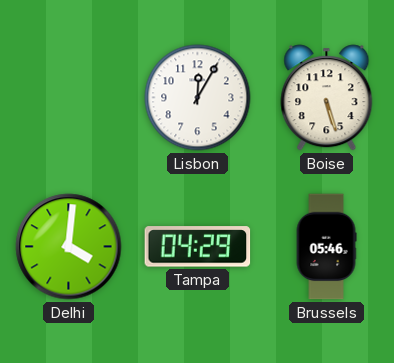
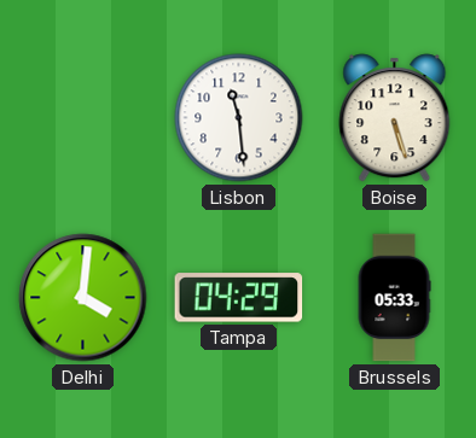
Lisbon: 12:05 -> 11:29
Brussels: 05:46 -> 05:33
